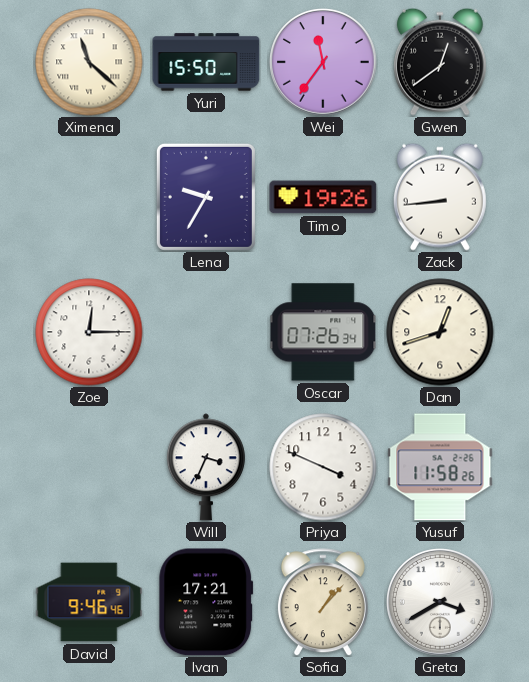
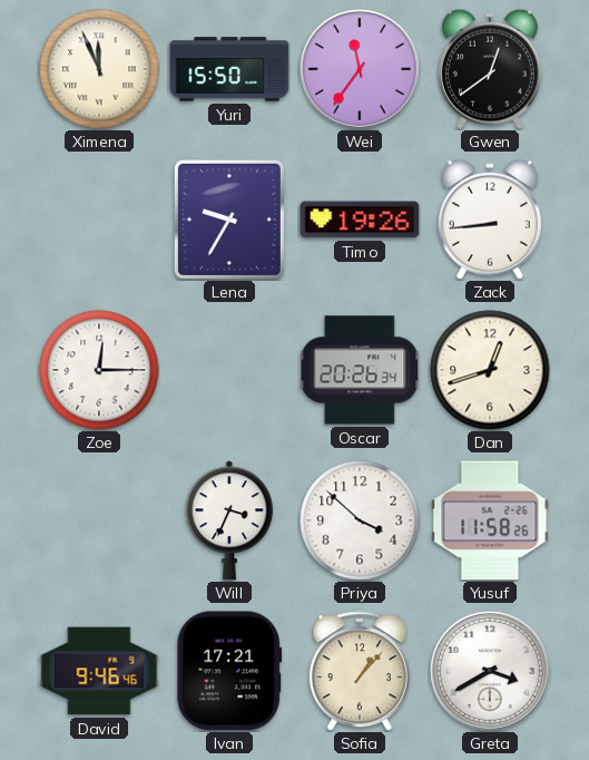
Ximena: 11:22 -> 11:56
Oscar: 07:26 -> 20:26
Priya: 3:49 -> 3:52
